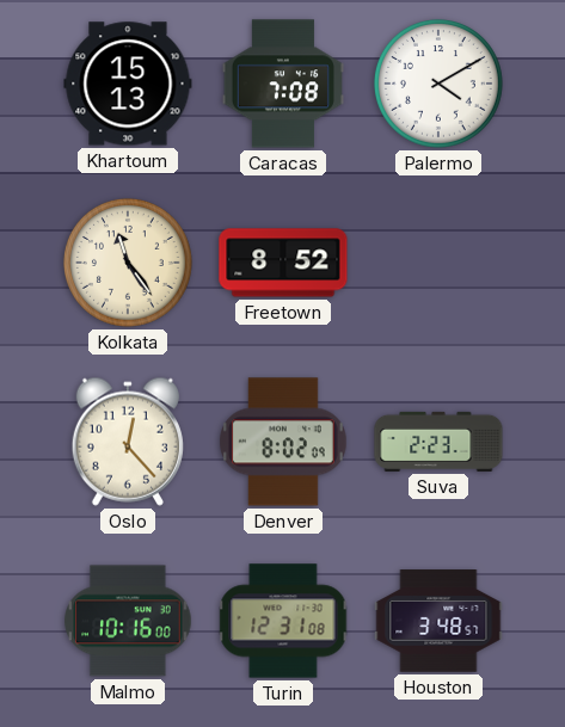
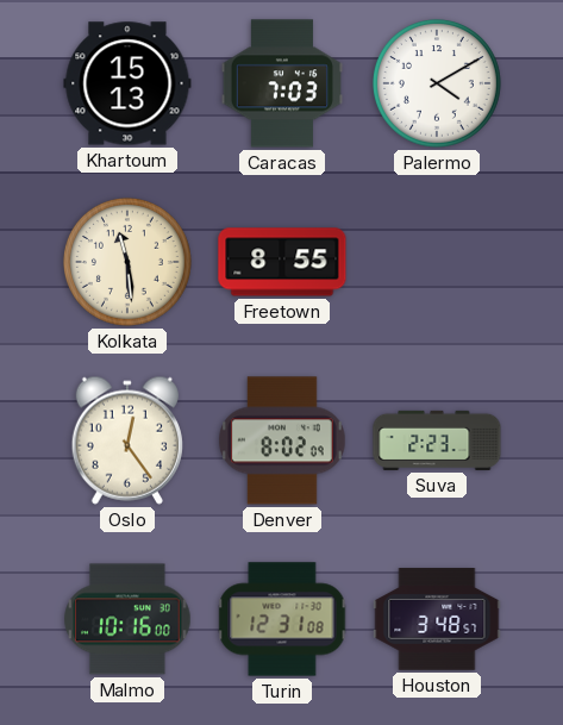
Caracas: 7:08 -> 7:03
Kolkata: 11:24 -> 11:29
Freetown: 8:52 -> 8:55
Oslo: 12:23 -> 12:24
